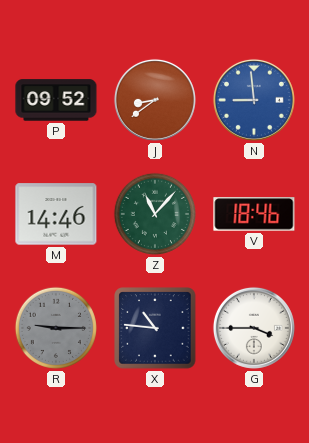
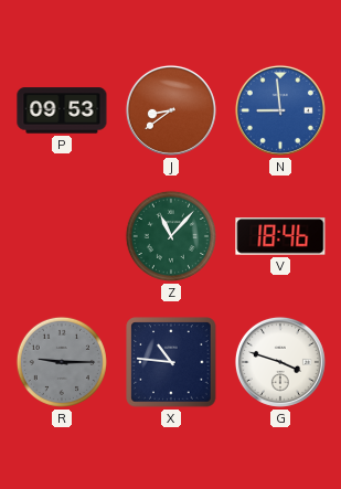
P: 09:52 -> 09:53
M: 14:46 -> none
G: 3:45 -> 3:48
